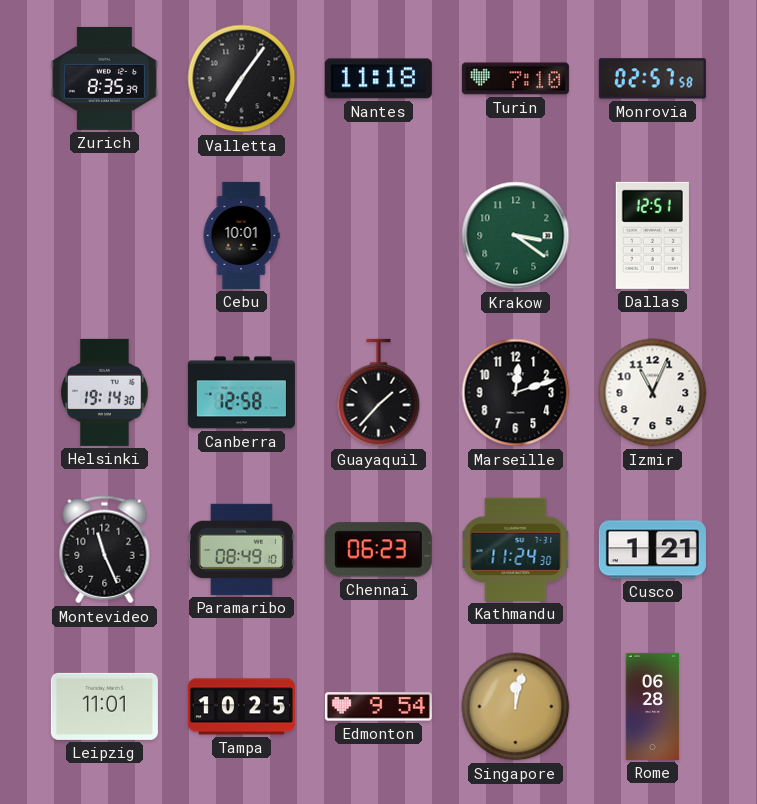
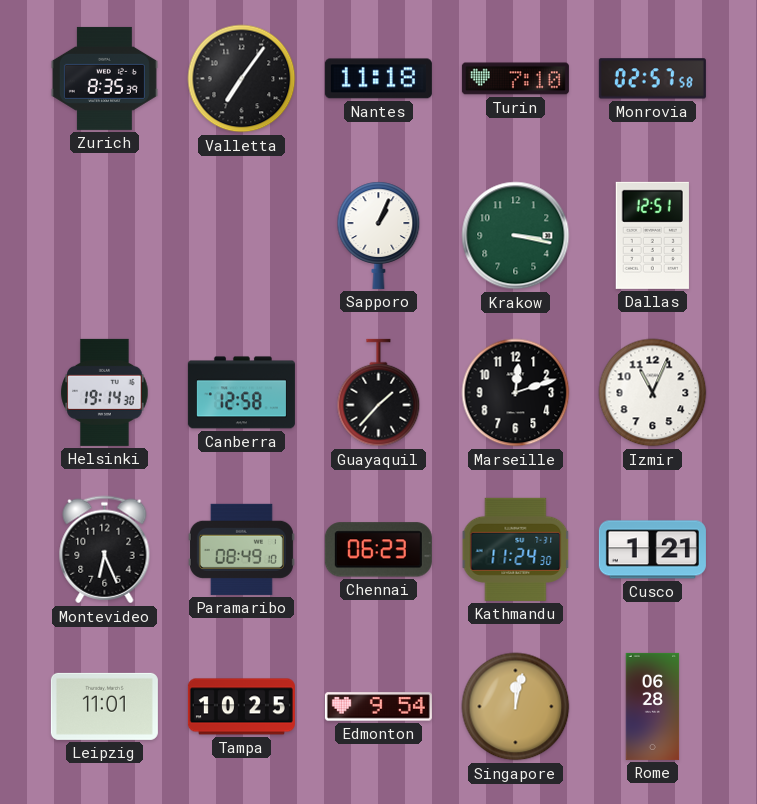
Cebu: 10:01 -> none
Sapporo: none -> 1:04
Krakow: 3:21 -> 3:17
Montevideo: 11:26 -> 6:26
